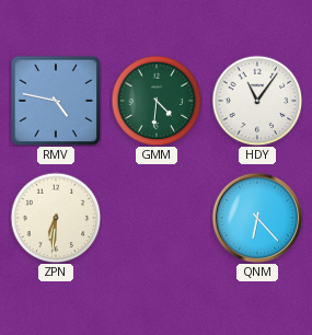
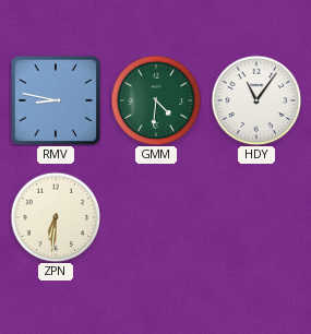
RMV: 4:47 -> 8:47
QNM: 6:23 -> none
